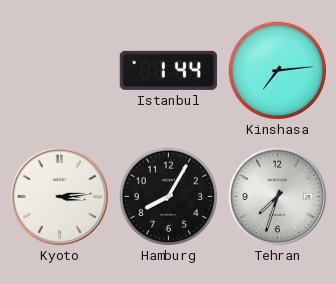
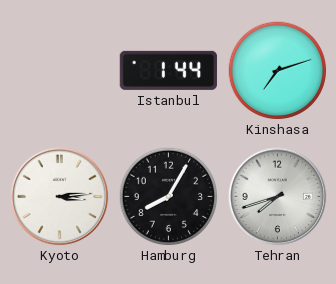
Kinshasa: 7:14 -> 7:12
Tehran: 7:33 -> 7:42
